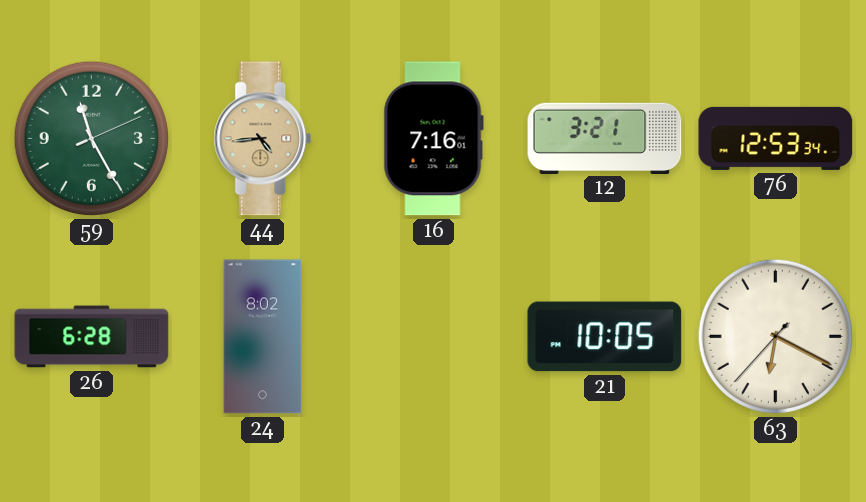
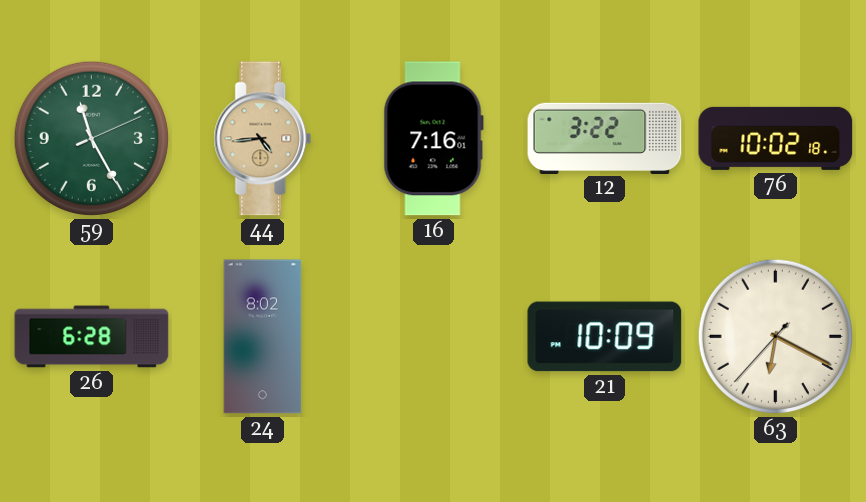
12: 3:21 -> 3:22
76: 12:53 -> 10:02
21: 10:05 -> 10:09
